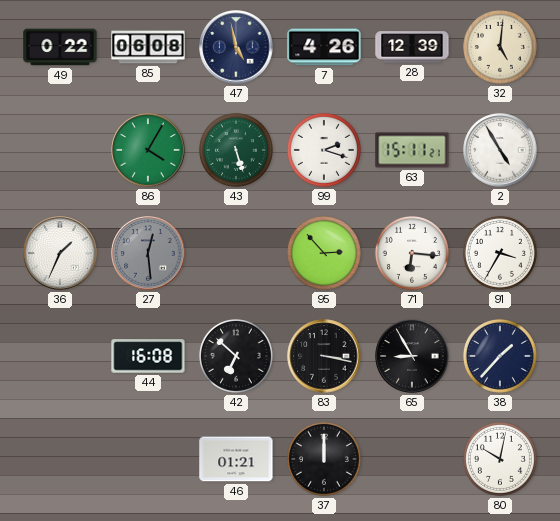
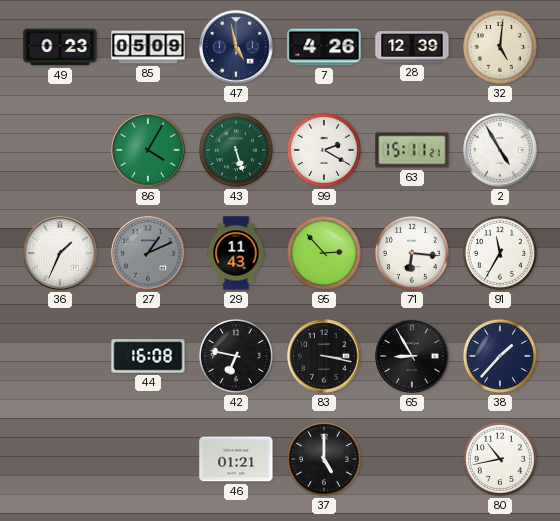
49: 0:22 -> 0:23
85: 06:08 -> 05:09
99: 2:18 -> 2:20
27: 12:29 -> 1:11
29: none -> 11:43
91: 3:35 -> 11:35
42: 6:52 -> 6:47
37: 12:00 -> 5:00
80: 10:02 -> 10:43
